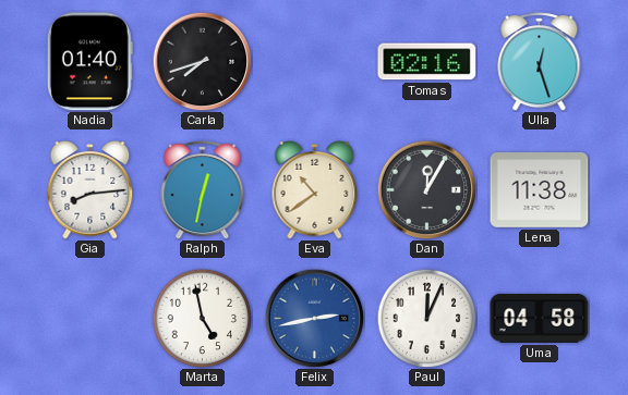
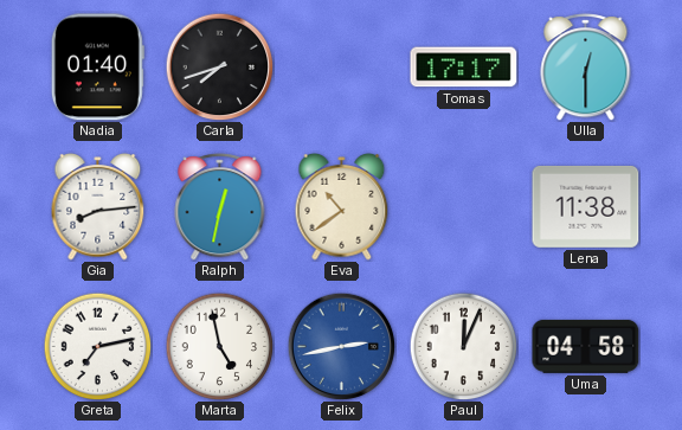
Tomas: 02:16 -> 17:17
Ulla: 12:27 -> 12:30
Dan: 12:05 -> none
Greta: none -> 7:13
